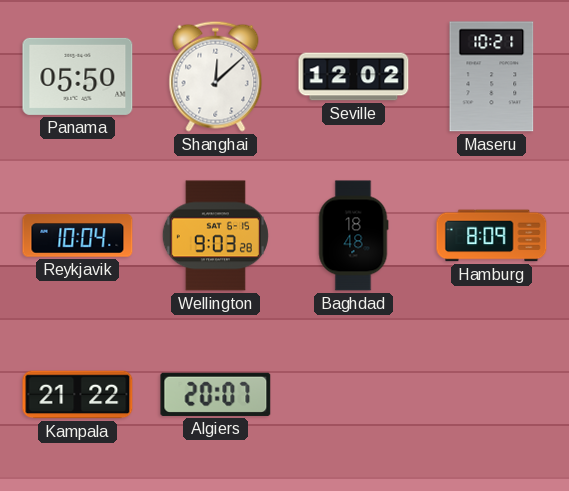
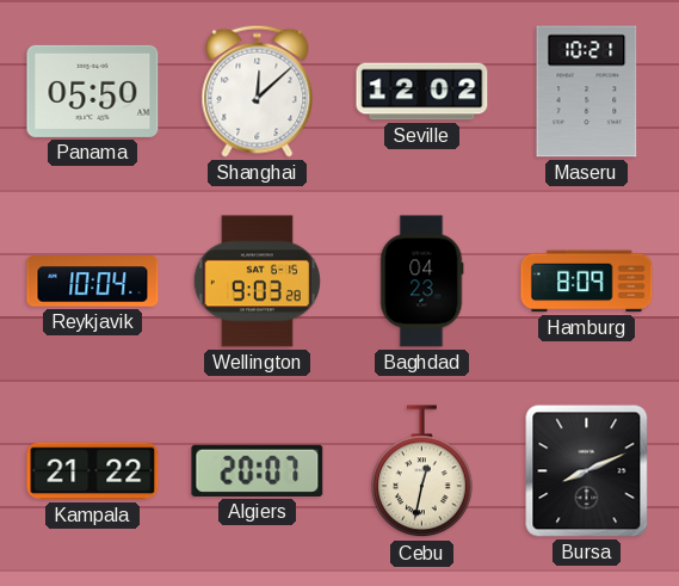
Baghdad: 18:48 -> 04:23
Cebu: none -> 12:32
Bursa: none -> 8:11
